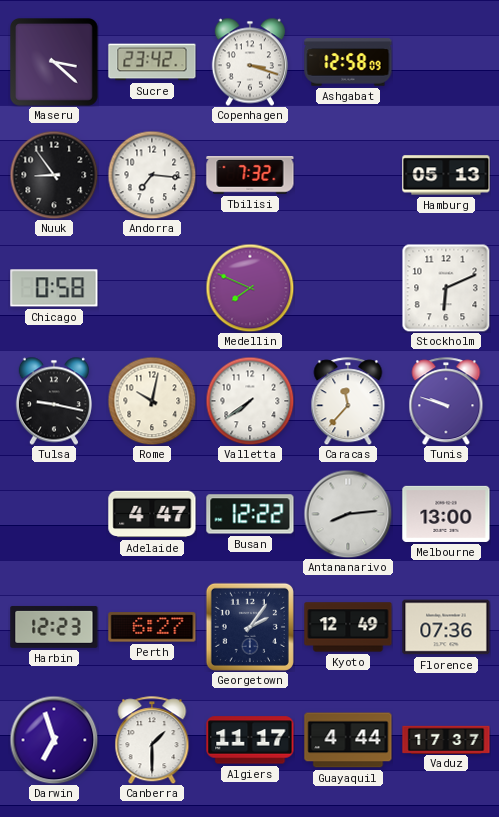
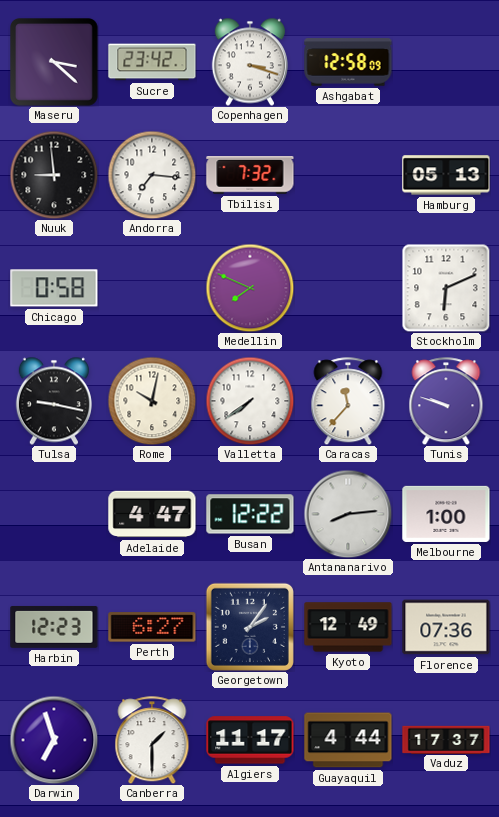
Nuuk: 8:54 -> 8:59
Melbourne: 13:00 -> 1:00
